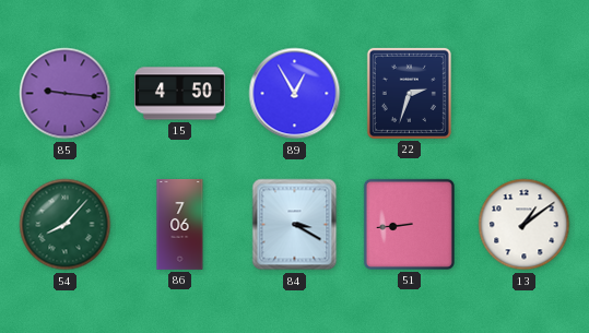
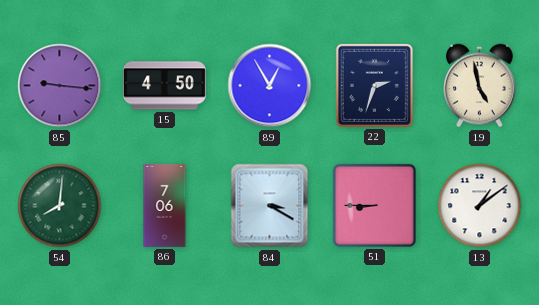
19: none -> 4:58
54: 8:07 -> 8:01
51: 8:44 -> 8:45
